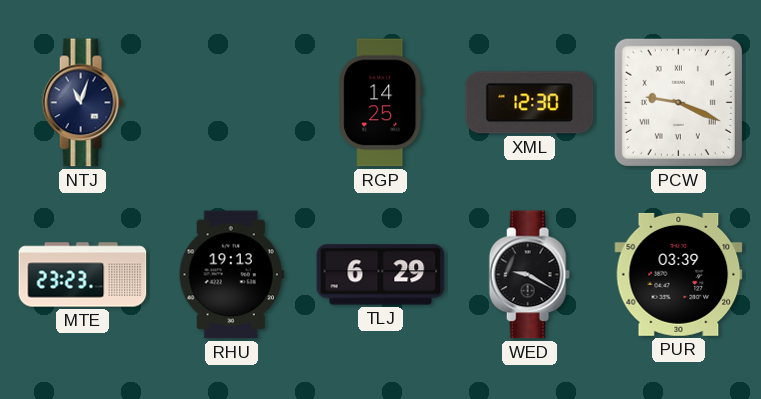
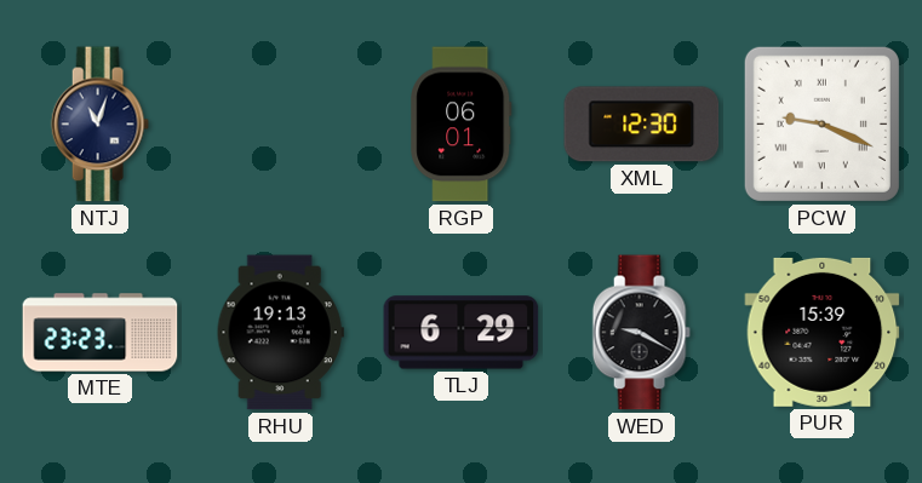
RGP: 14:25 -> 06:01
PUR: 03:39 -> 15:39
